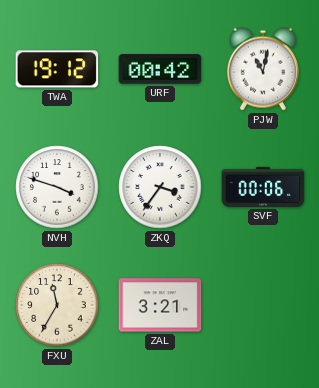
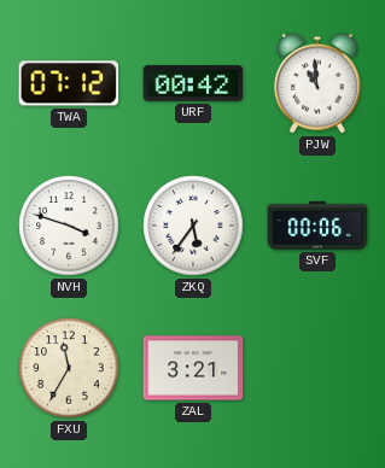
TWA: 19:12 -> 07:12
PJW: 11:02 -> 10:59
ZKQ: 3:36 -> 5:36
